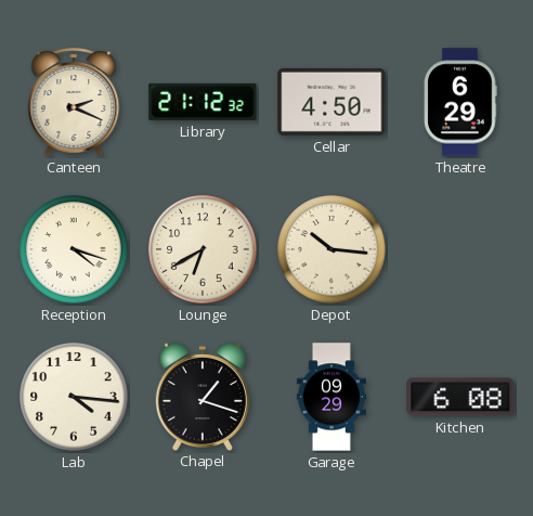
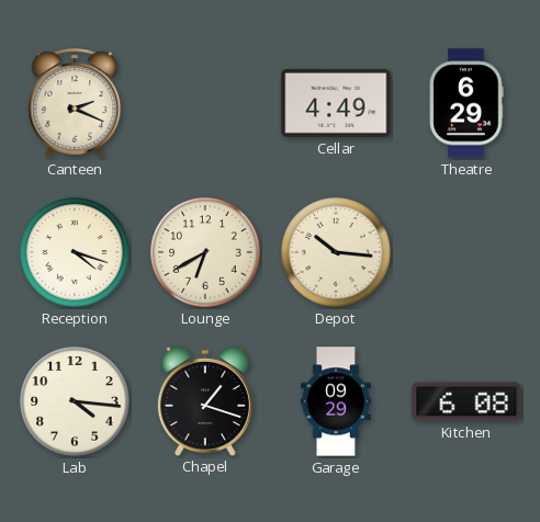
Library: 21:12 -> none
Cellar: 4:50 -> 4:49
